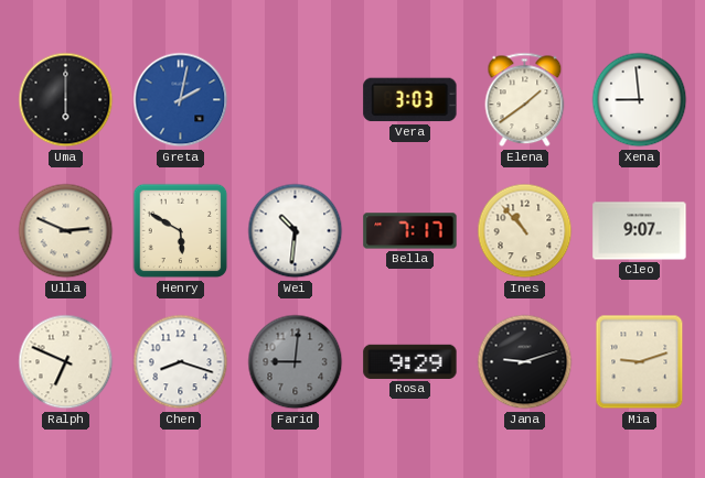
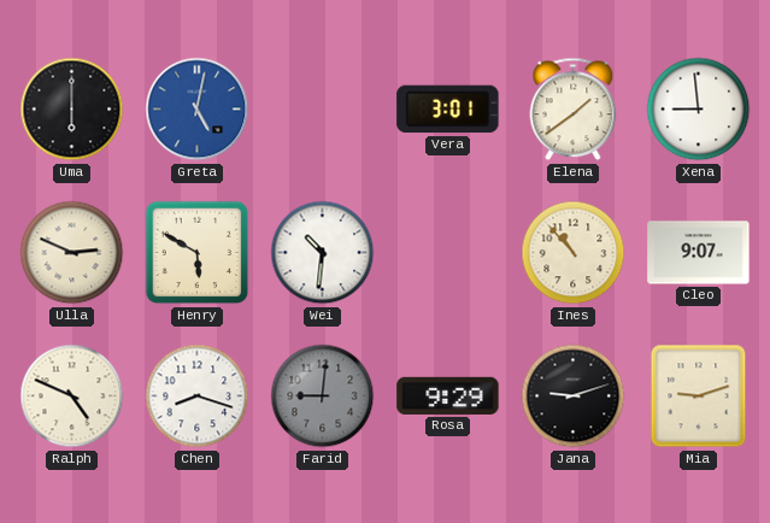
Greta: 2:02 -> 5:02
Vera: 3:03 -> 3:01
Bella: 7:17 -> none
Ralph: 6:49 -> 4:49
